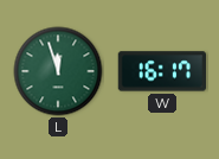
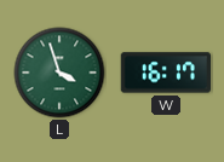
L: 11:57 -> 3:57
